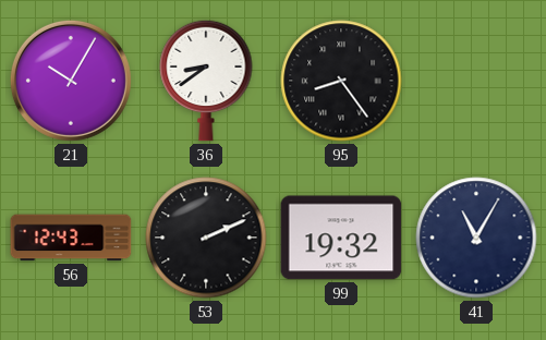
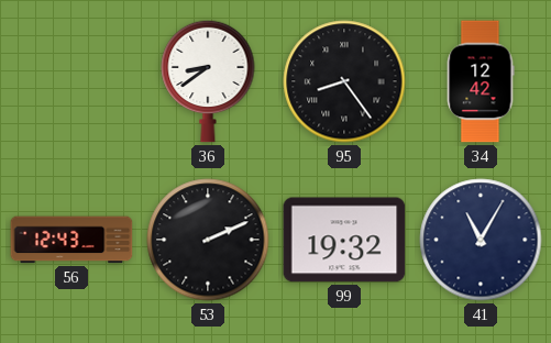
21: 10:05 -> none
34: none -> 12:42
